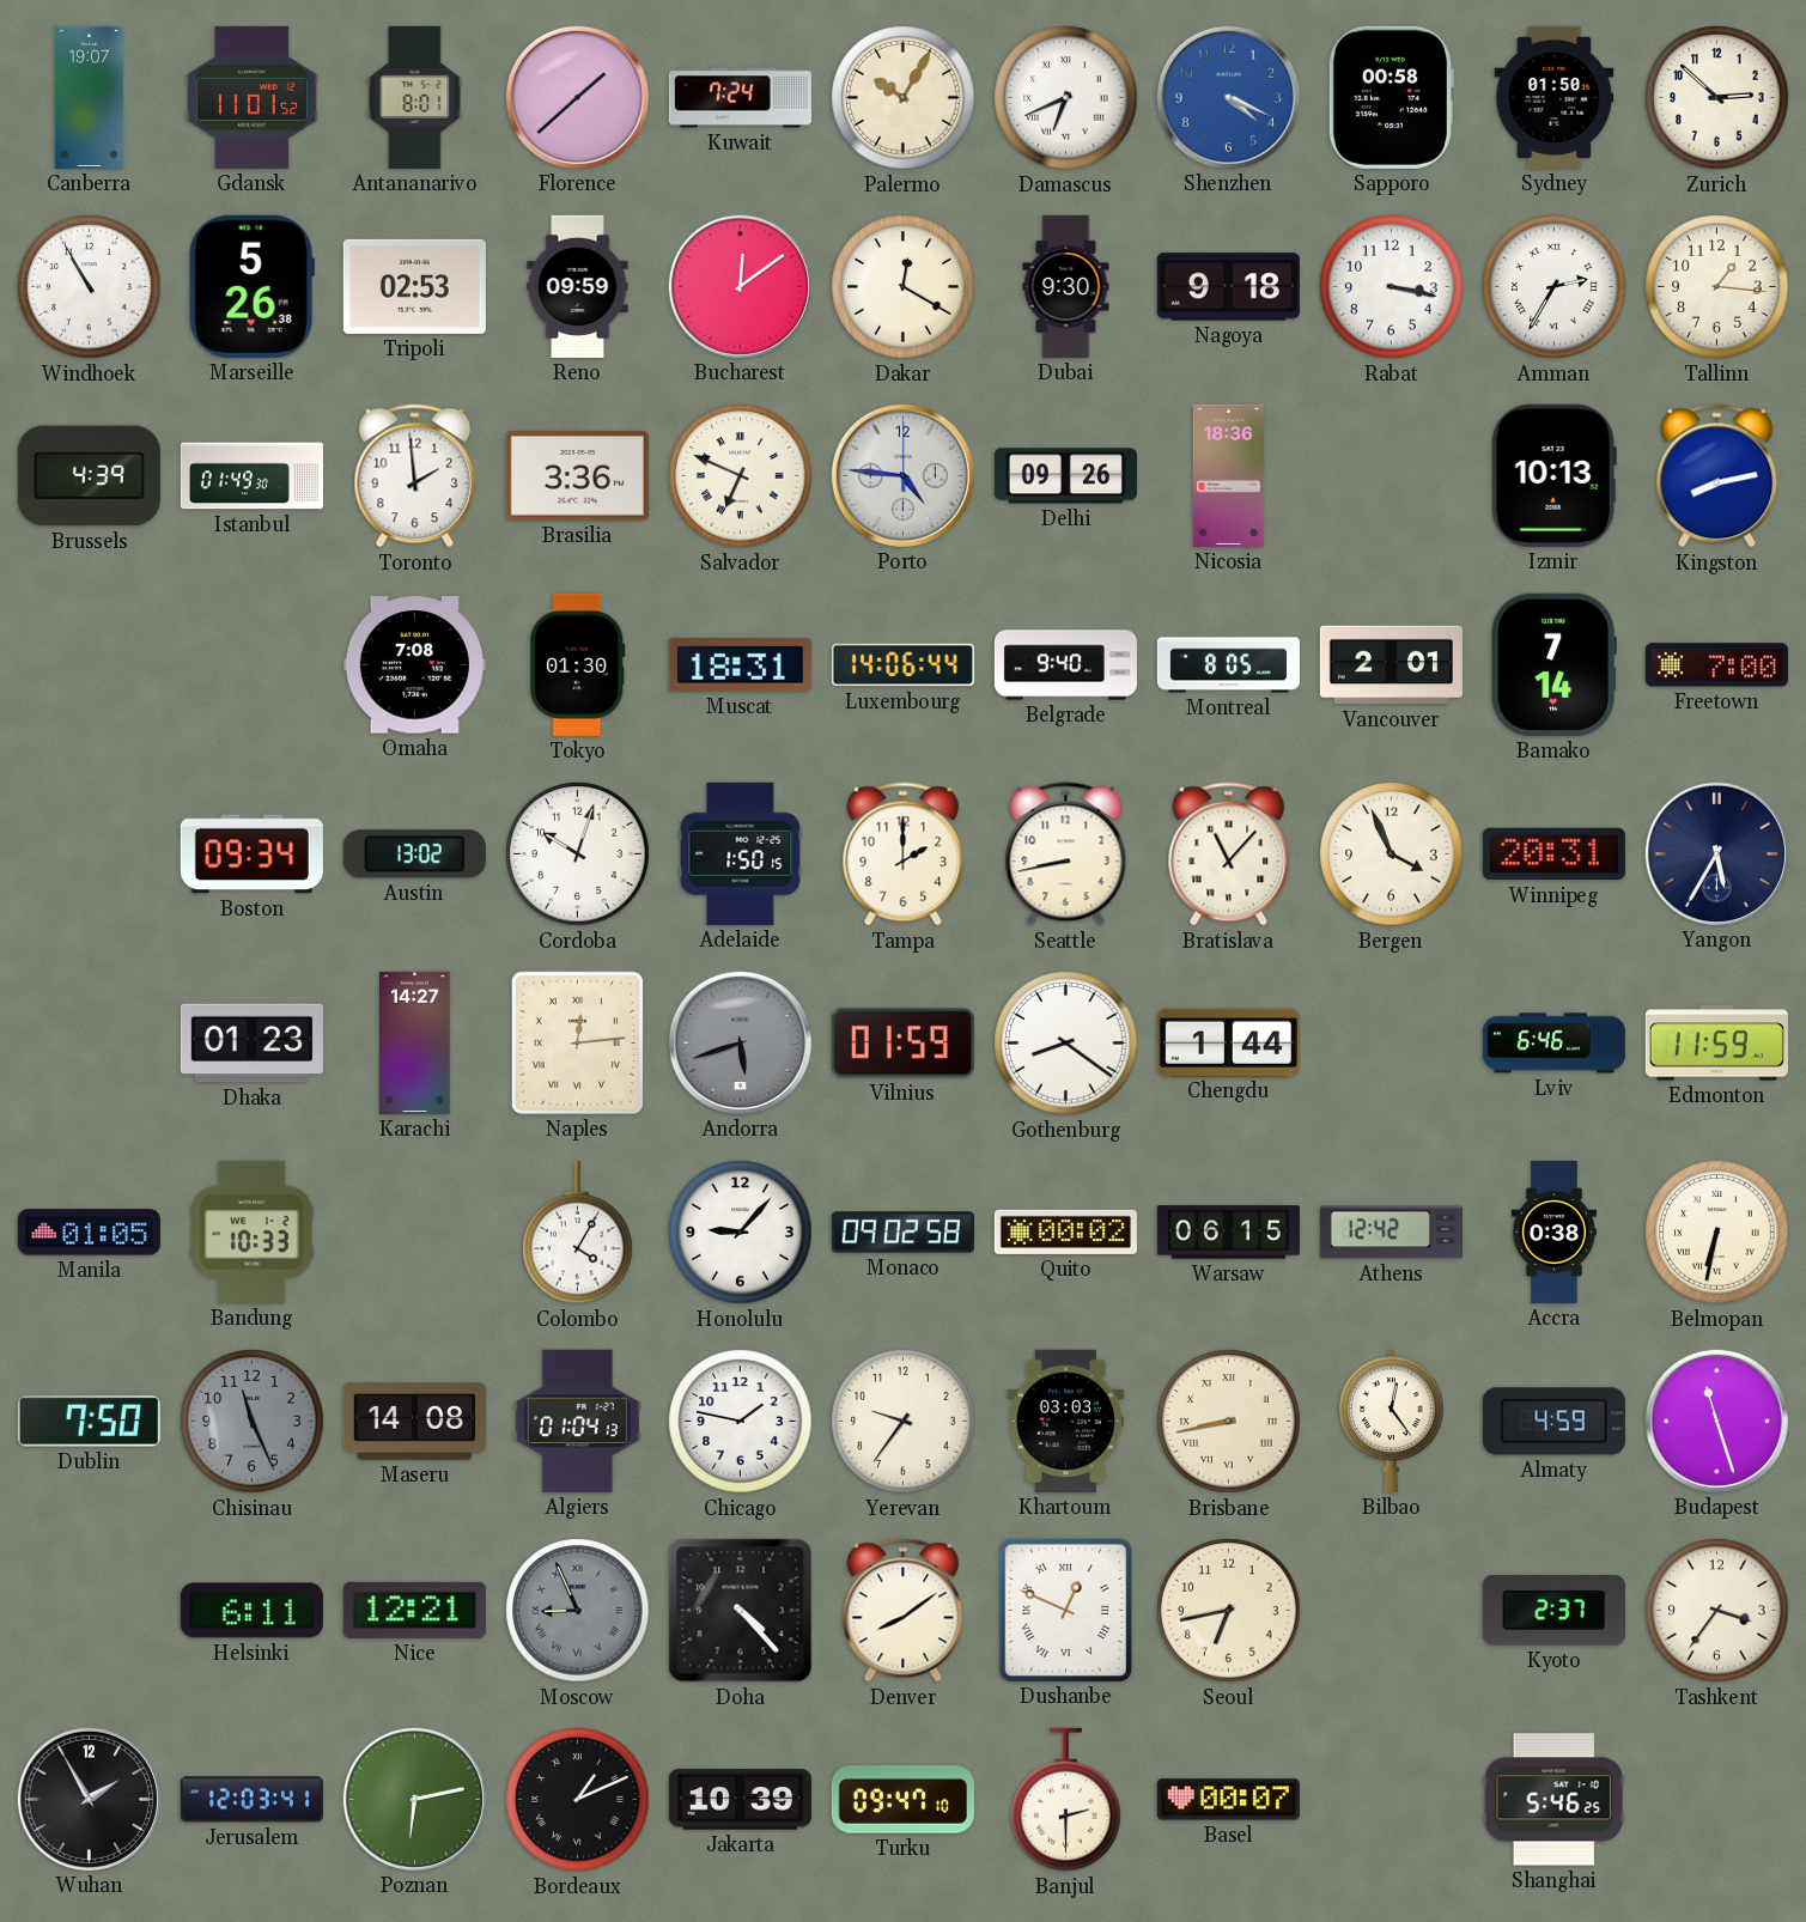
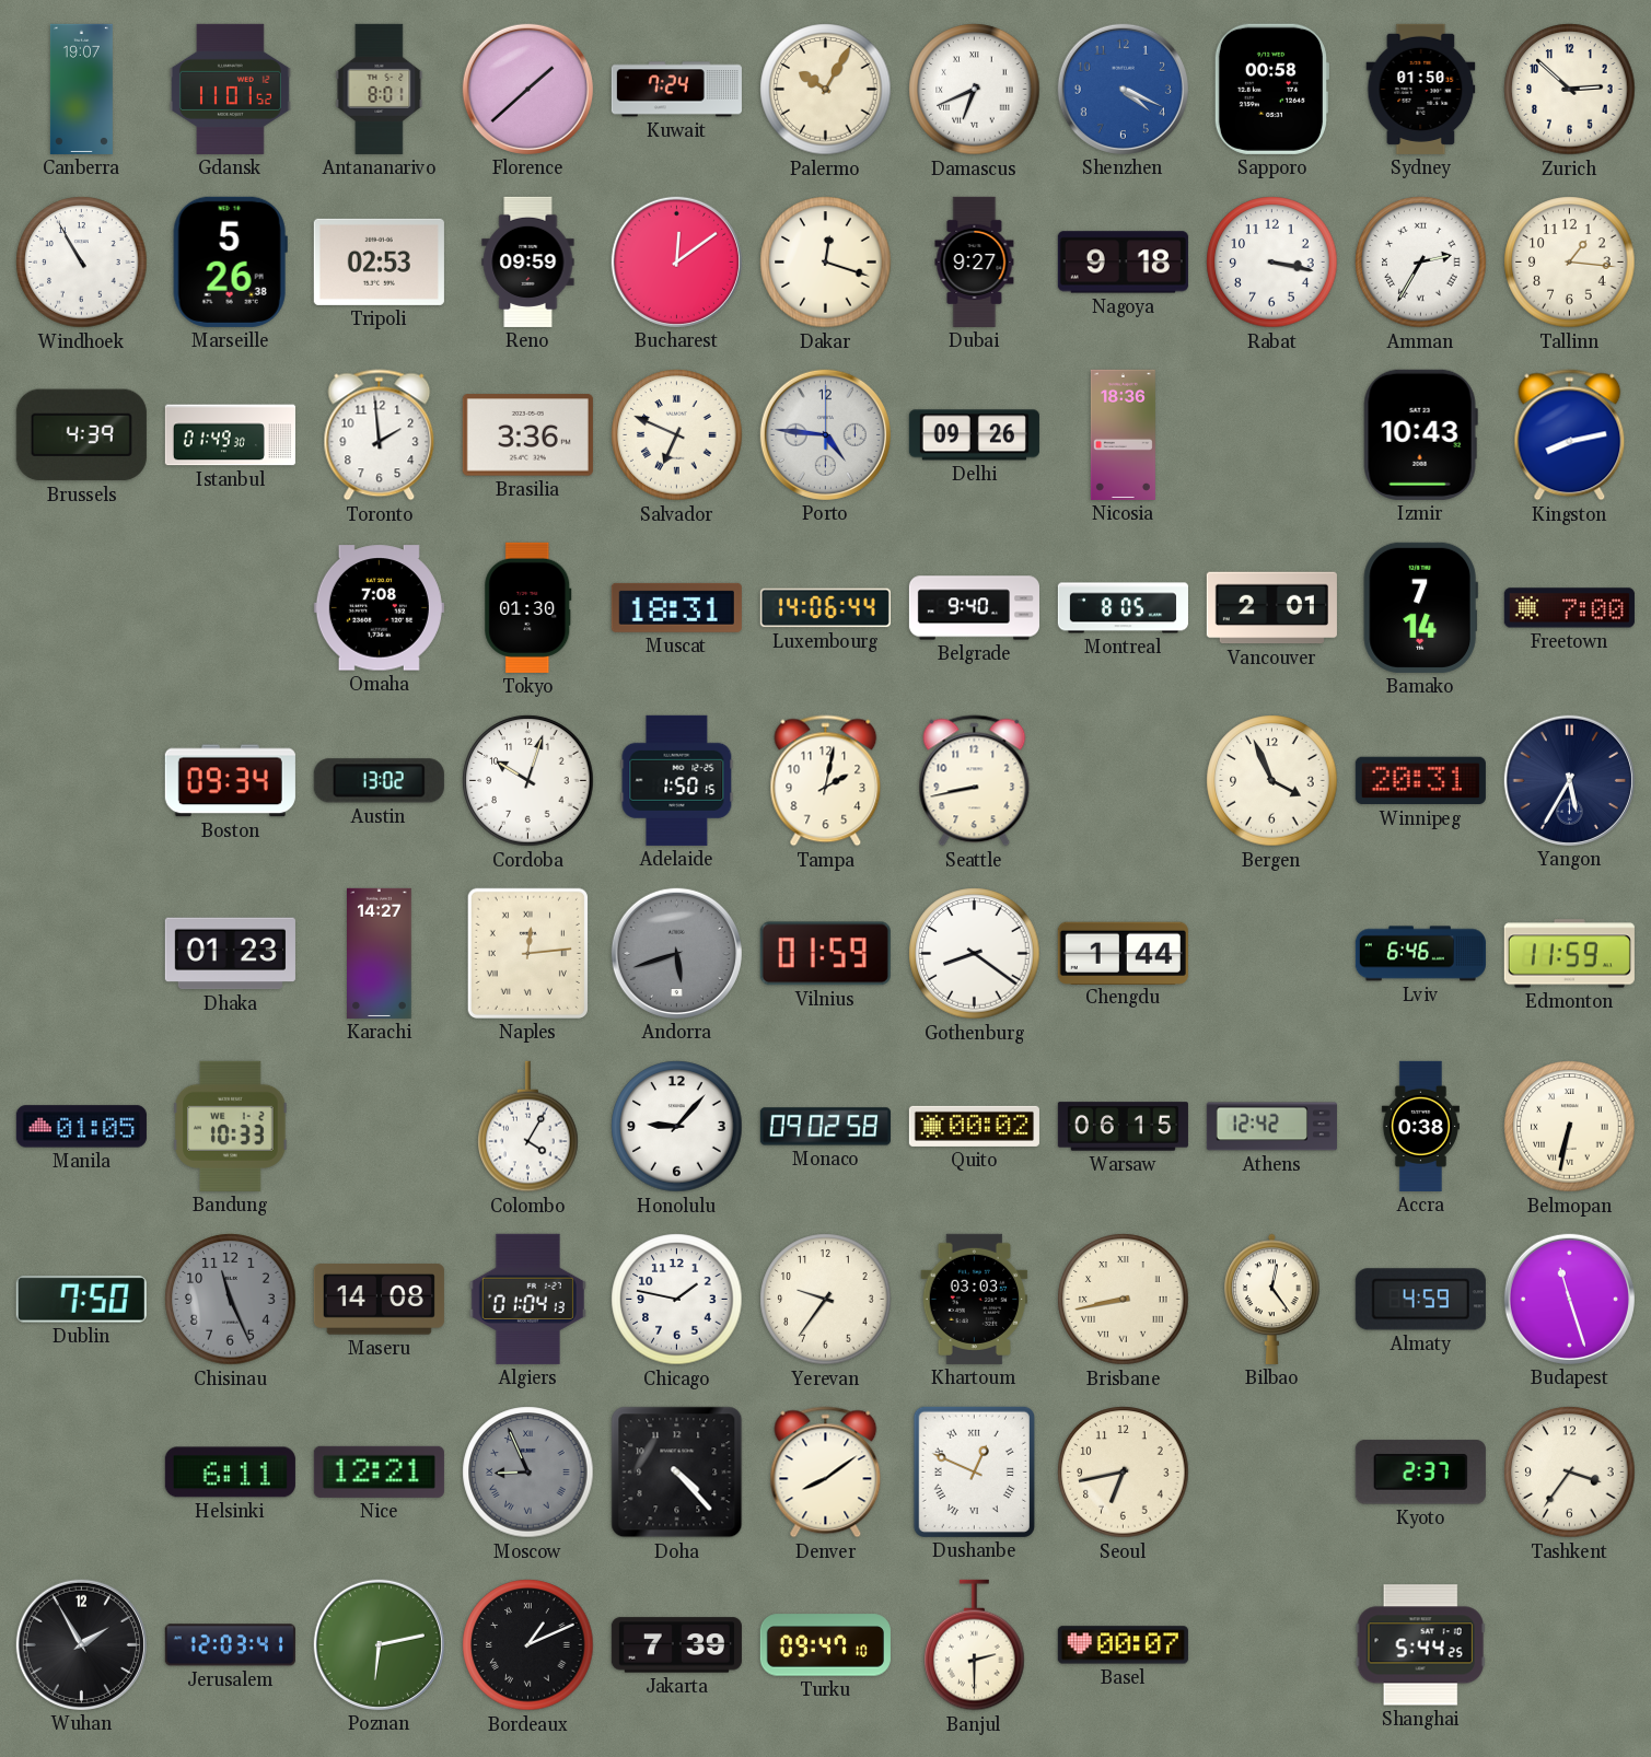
Dakar: 12:20 -> 12:18
Dubai: 9:30 -> 9:27
Izmir: 10:13 -> 10:43
Tampa: 2:00 -> 2:02
Bratislava: 11:07 -> none
Jakarta: 10:39 -> 7:39
Shanghai: 5:46 -> 5:44
